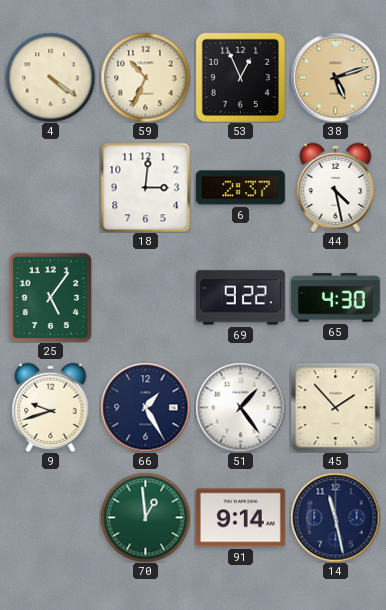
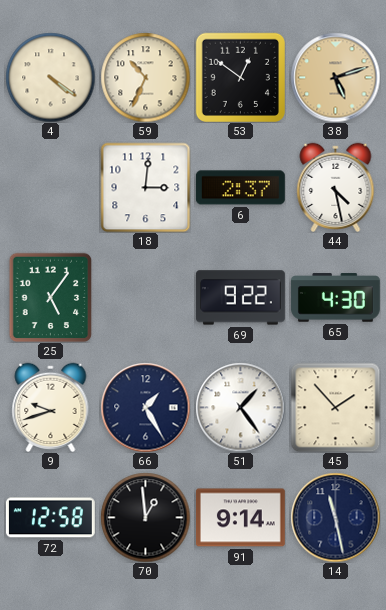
53: 12:56 -> 12:51
72: none -> 12:58
70 dial: green -> black
